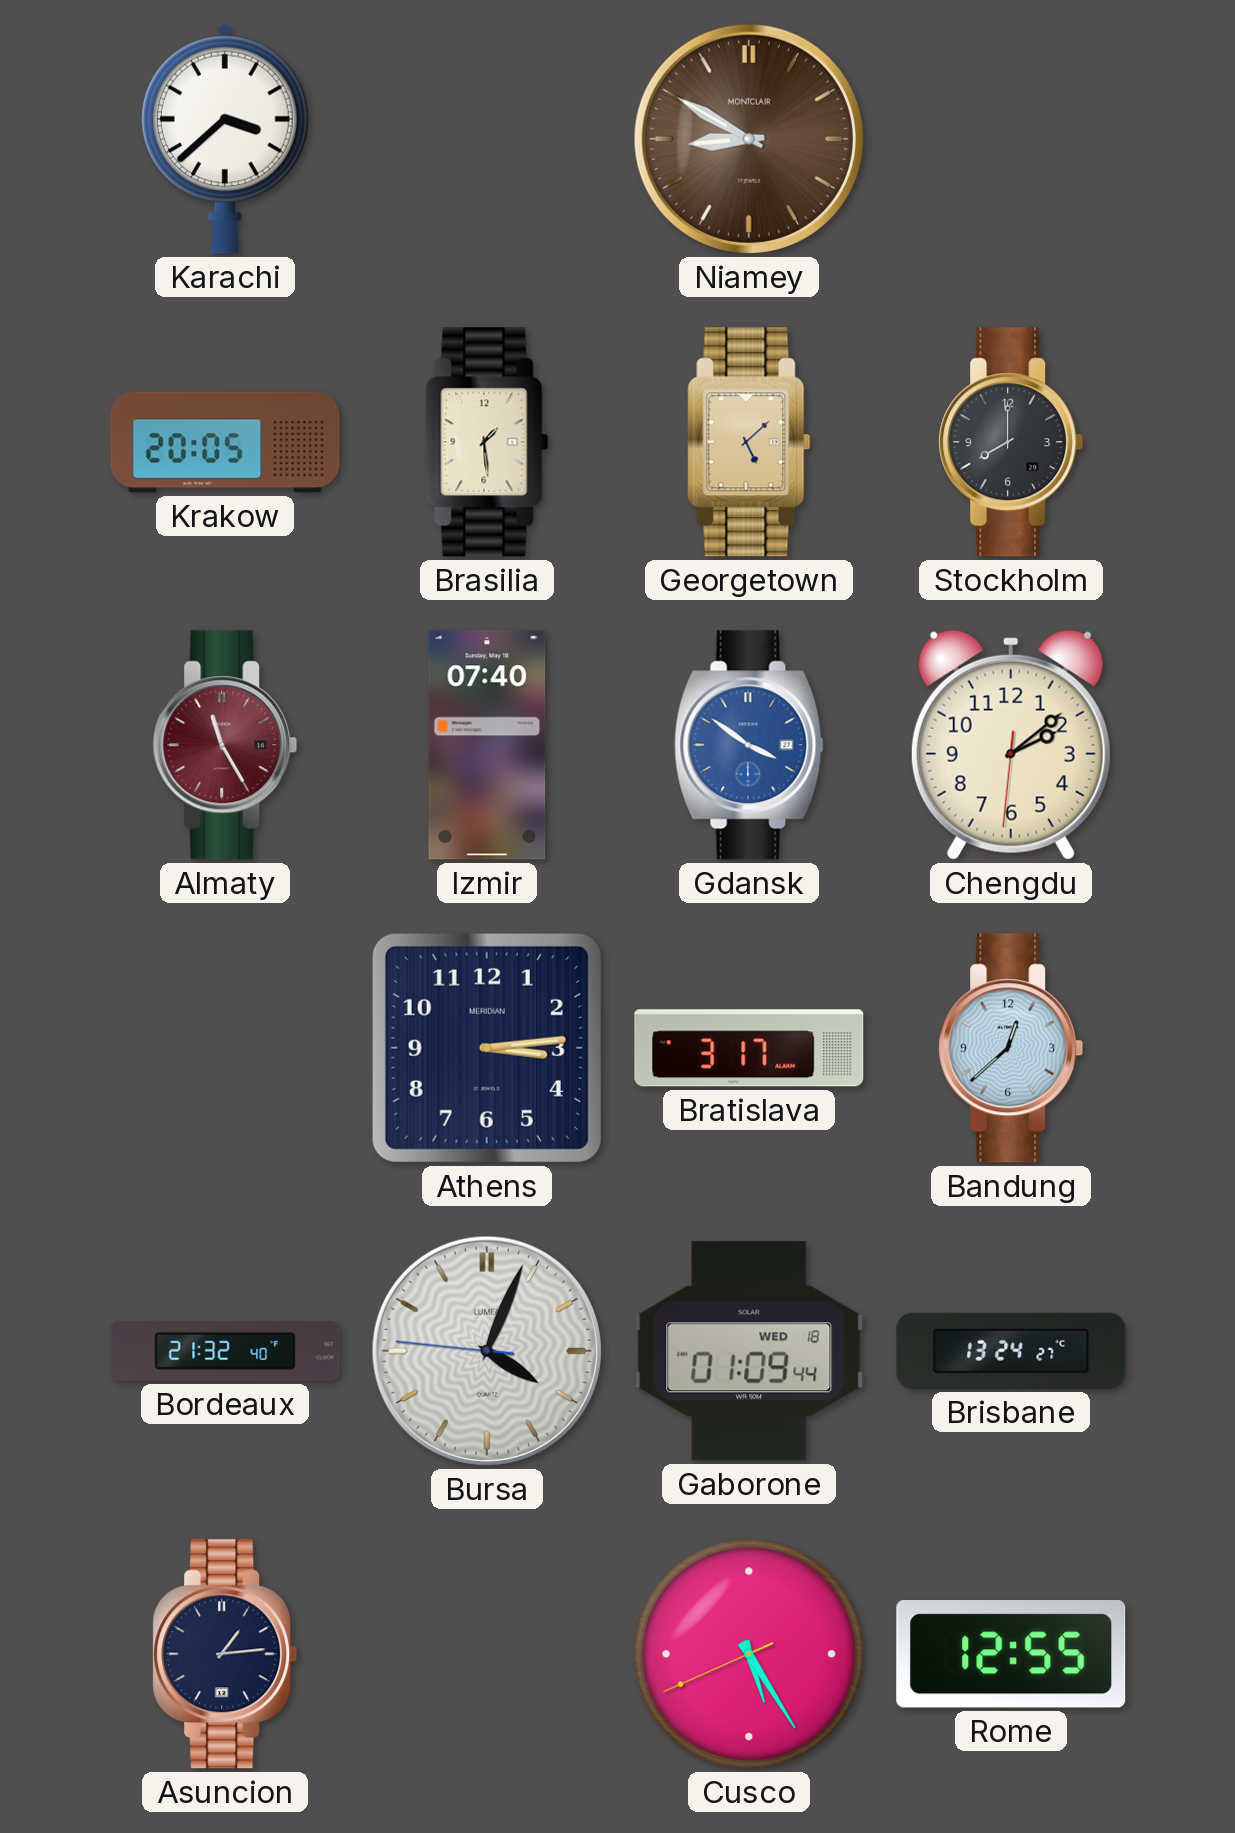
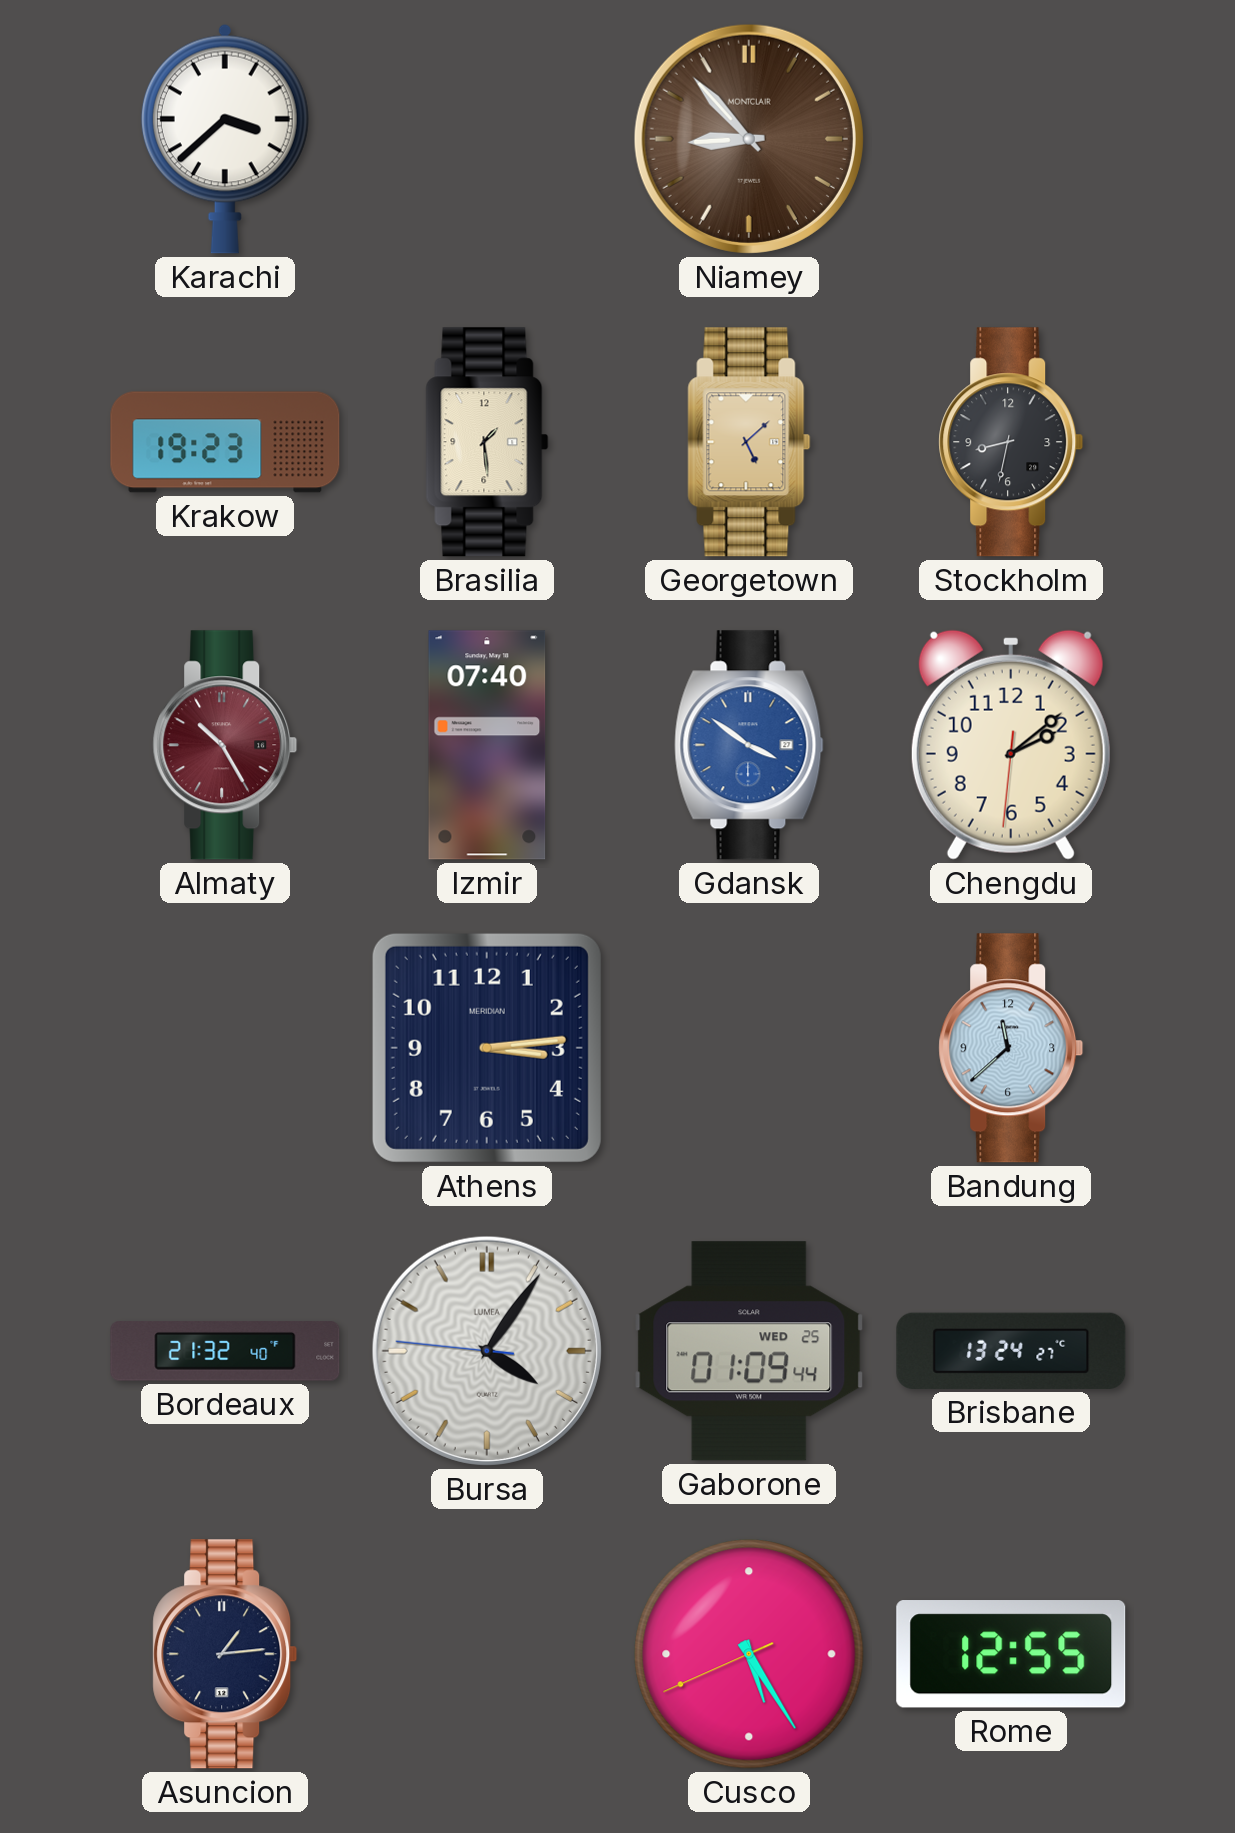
Niamey: 8:50 -> 8:53
Krakow: 20:05 -> 19:23
Stockholm: 8:00 -> 8:32
Almaty: 11:25 -> 10:25
Bratislava: 3:17 -> none
Bandung: 12:38 -> 11:38
Bursa: 4:03 -> 4:05
Gaborone date: WED 18 -> WED 25
